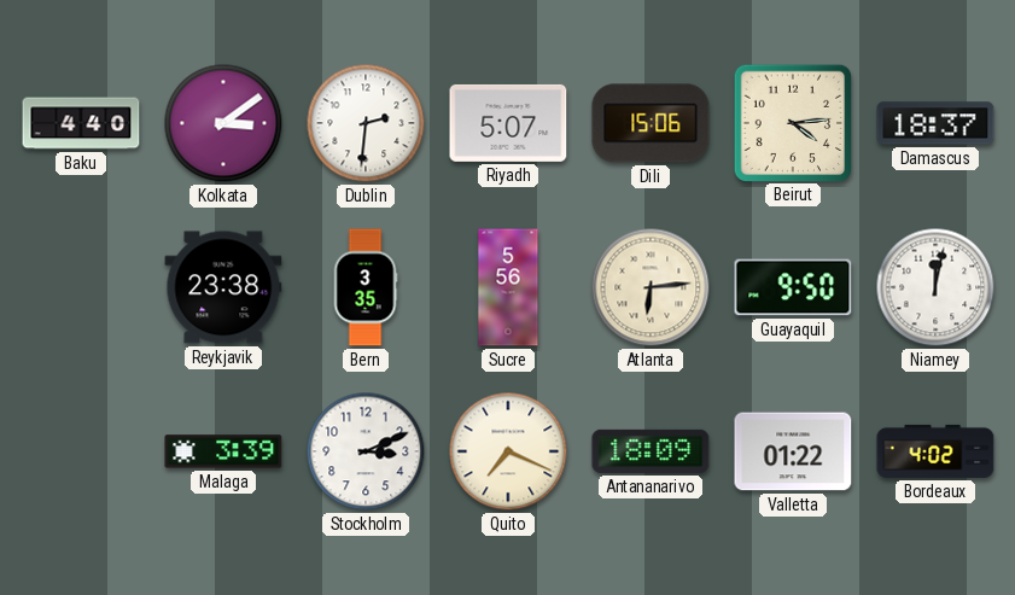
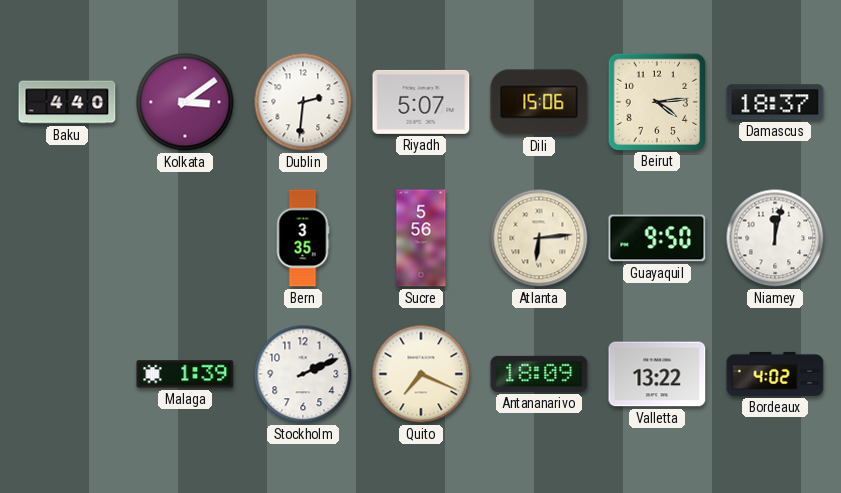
Reykjavik: 23:38 -> none
Malaga: 3:39 -> 1:39
Stockholm: 3:11 -> 2:11
Valletta: 01:22 -> 13:22
